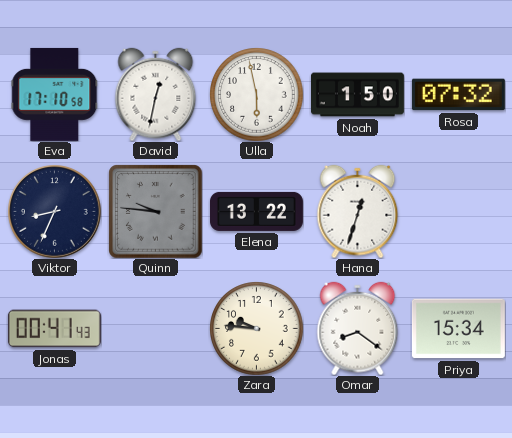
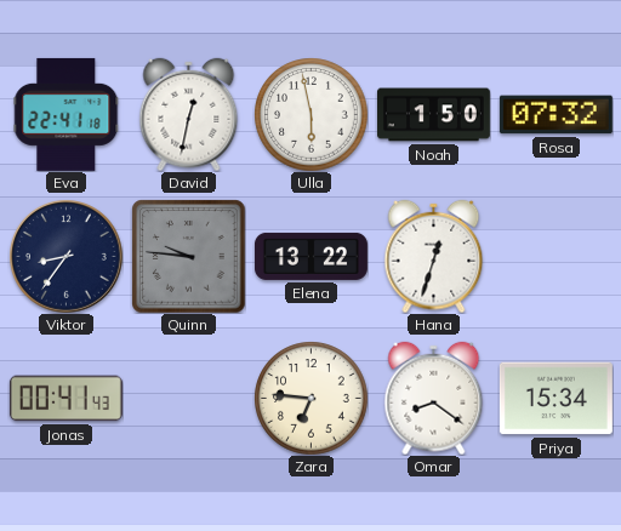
Eva: 17:10 -> 22:41
Viktor: 8:34 -> 8:36
Zara: 9:46 -> 6:46
